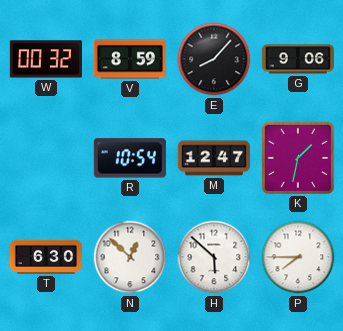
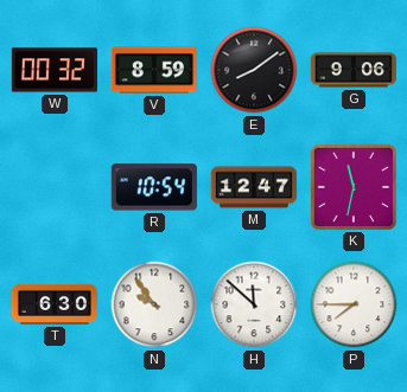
E: 8:07 -> 8:09
K: 1:32 -> 11:32
N: 12:52 -> 9:54
H: 5:52 -> 11:52
